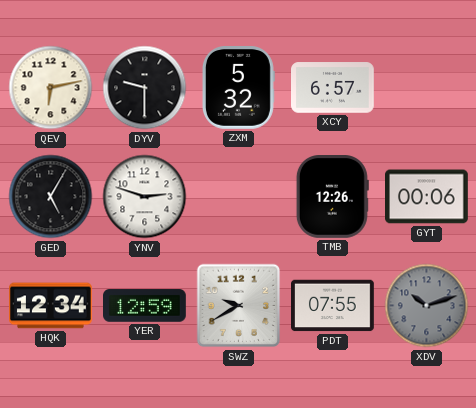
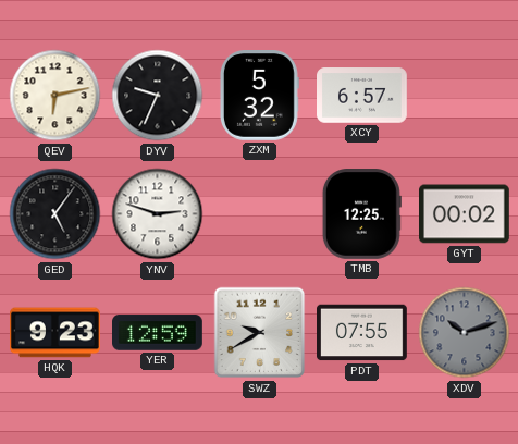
DYV: 9:30 -> 9:34
GED: 5:05 -> 5:06
TMB: 12:26 -> 12:25
GYT: 00:06 -> 00:02
HQK: 12:34 -> 9:23
